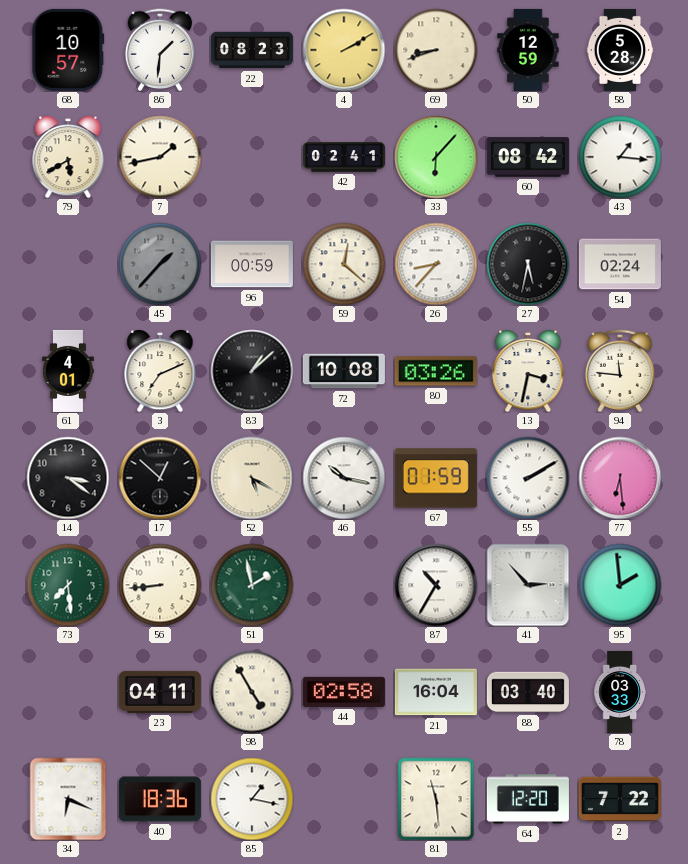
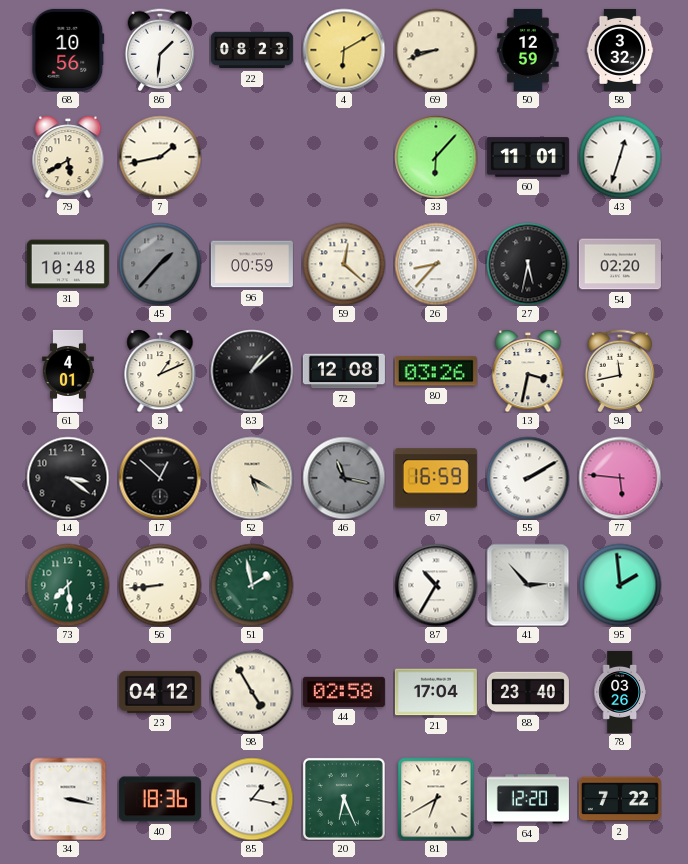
68: 10:57 -> 10:56
4: 2:10 -> 6:10
58: 5:28 -> 3:32
42: 02:41 -> none
60: 08:42 -> 11:01
43: 1:16 -> 12:33
31: none -> 10:48
54: 02:24 -> 02:20
3: 7:11 -> 1:11
72: 10:08 -> 12:08
94: 11:46 -> 11:43
46: 10:17 -> 11:17
46 dial: white -> grey
67: 01:59 -> 16:59
77: 6:29 -> 5:46
23: 04:11 -> 04:12
21: 16:04 -> 17:04
88: 03:40 -> 23:40
78: 03:33 -> 03:26
34: 6:19 -> 3:17
20: none -> 6:26
81: 11:29 -> 6:40
